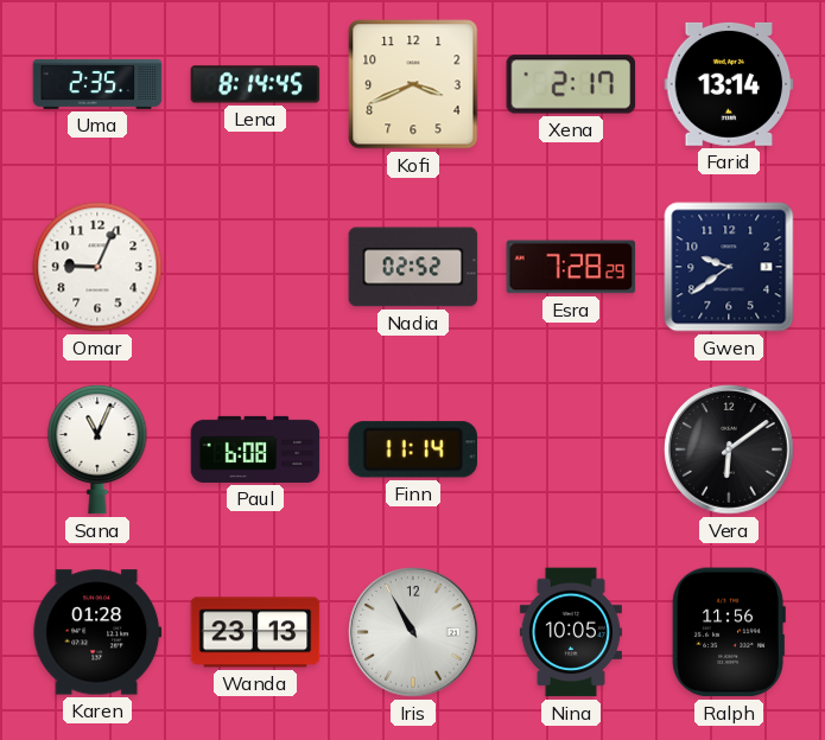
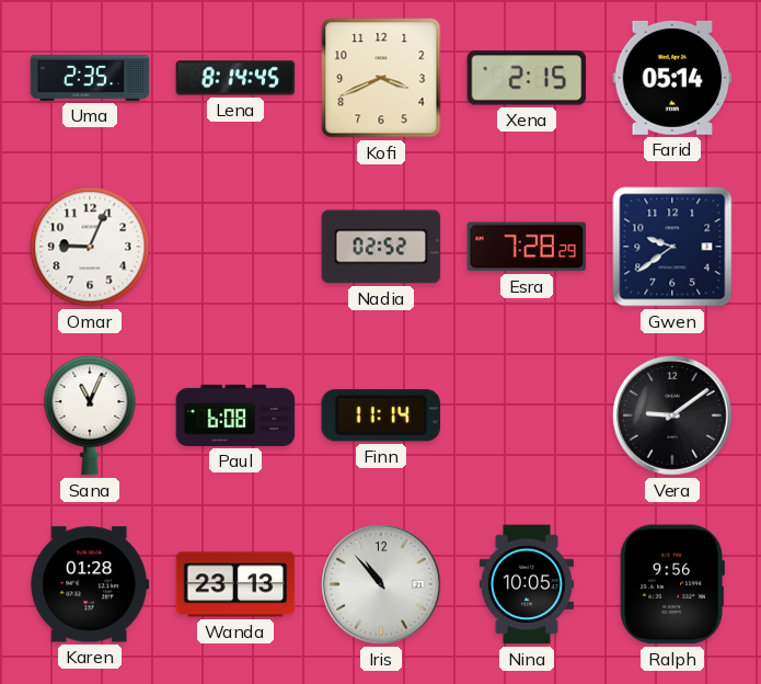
Xena: 2:17 -> 2:15
Farid: 13:14 -> 05:14
Vera: 6:09 -> 9:09
Iris: 10:55 -> 10:53
Ralph: 11:56 -> 9:56
